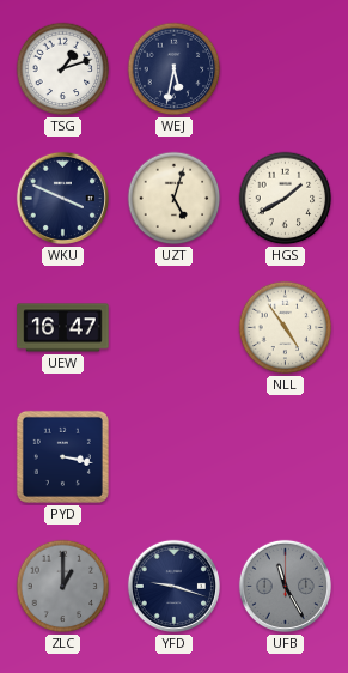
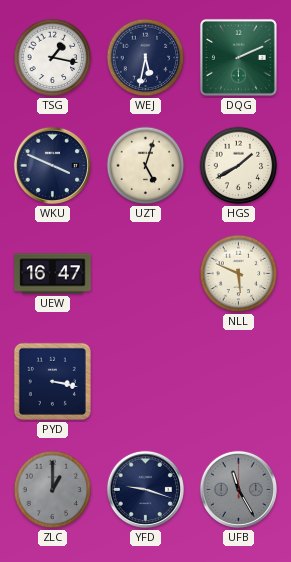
TSG: 1:12 -> 1:17
DQG: none -> 2:11
NLL: 4:54 -> 5:49
